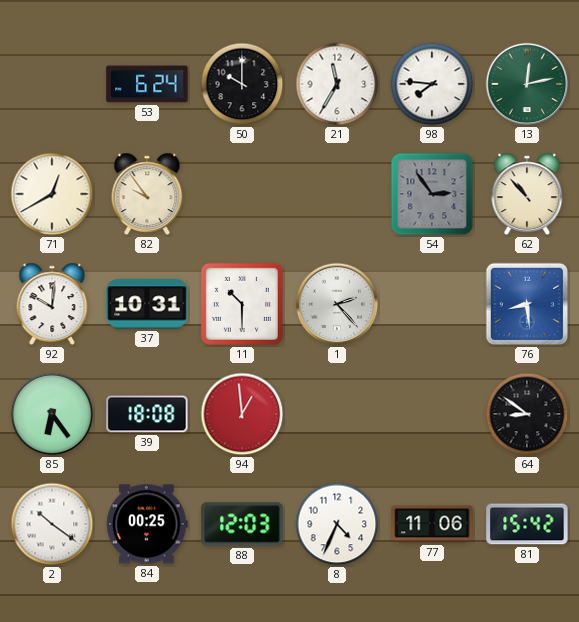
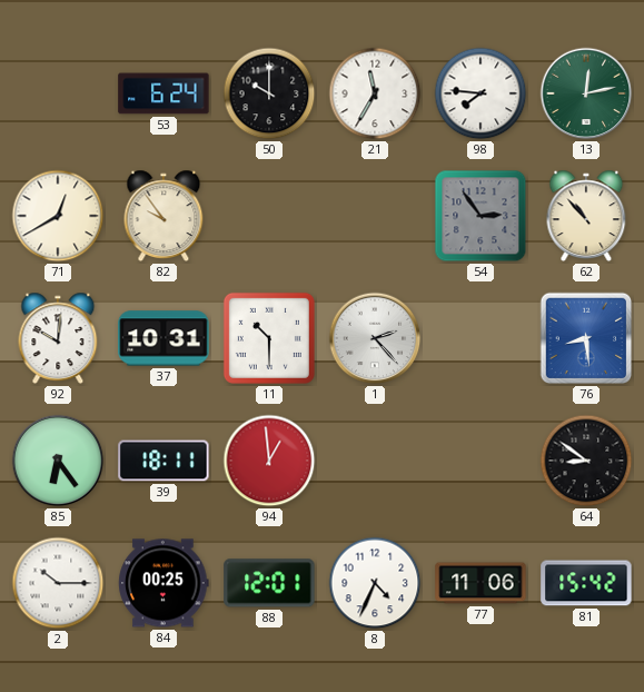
39: 18:08 -> 18:11
2: 10:21 -> 10:15
88: 12:03 -> 12:01
